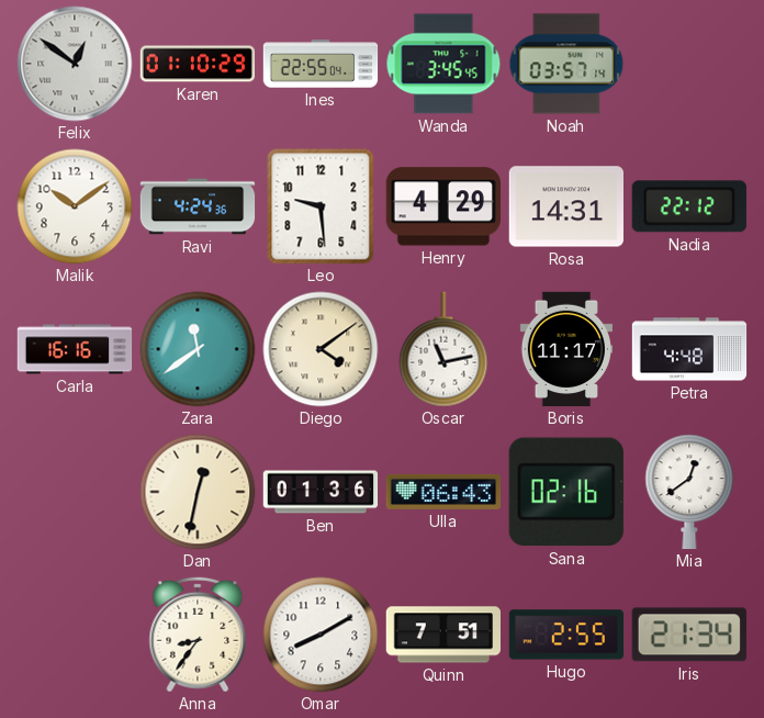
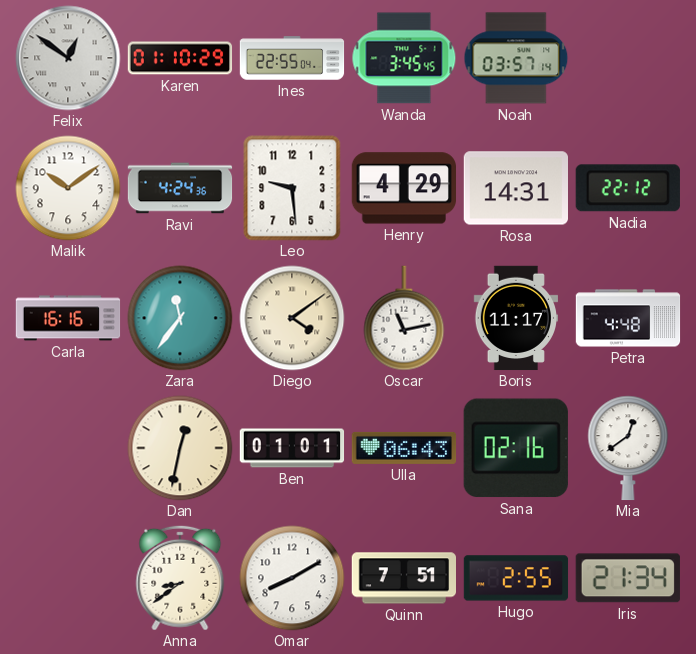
Zara: 11:39 -> 11:36
Ben: 01:36 -> 01:01
Anna: 8:36 -> 8:39
